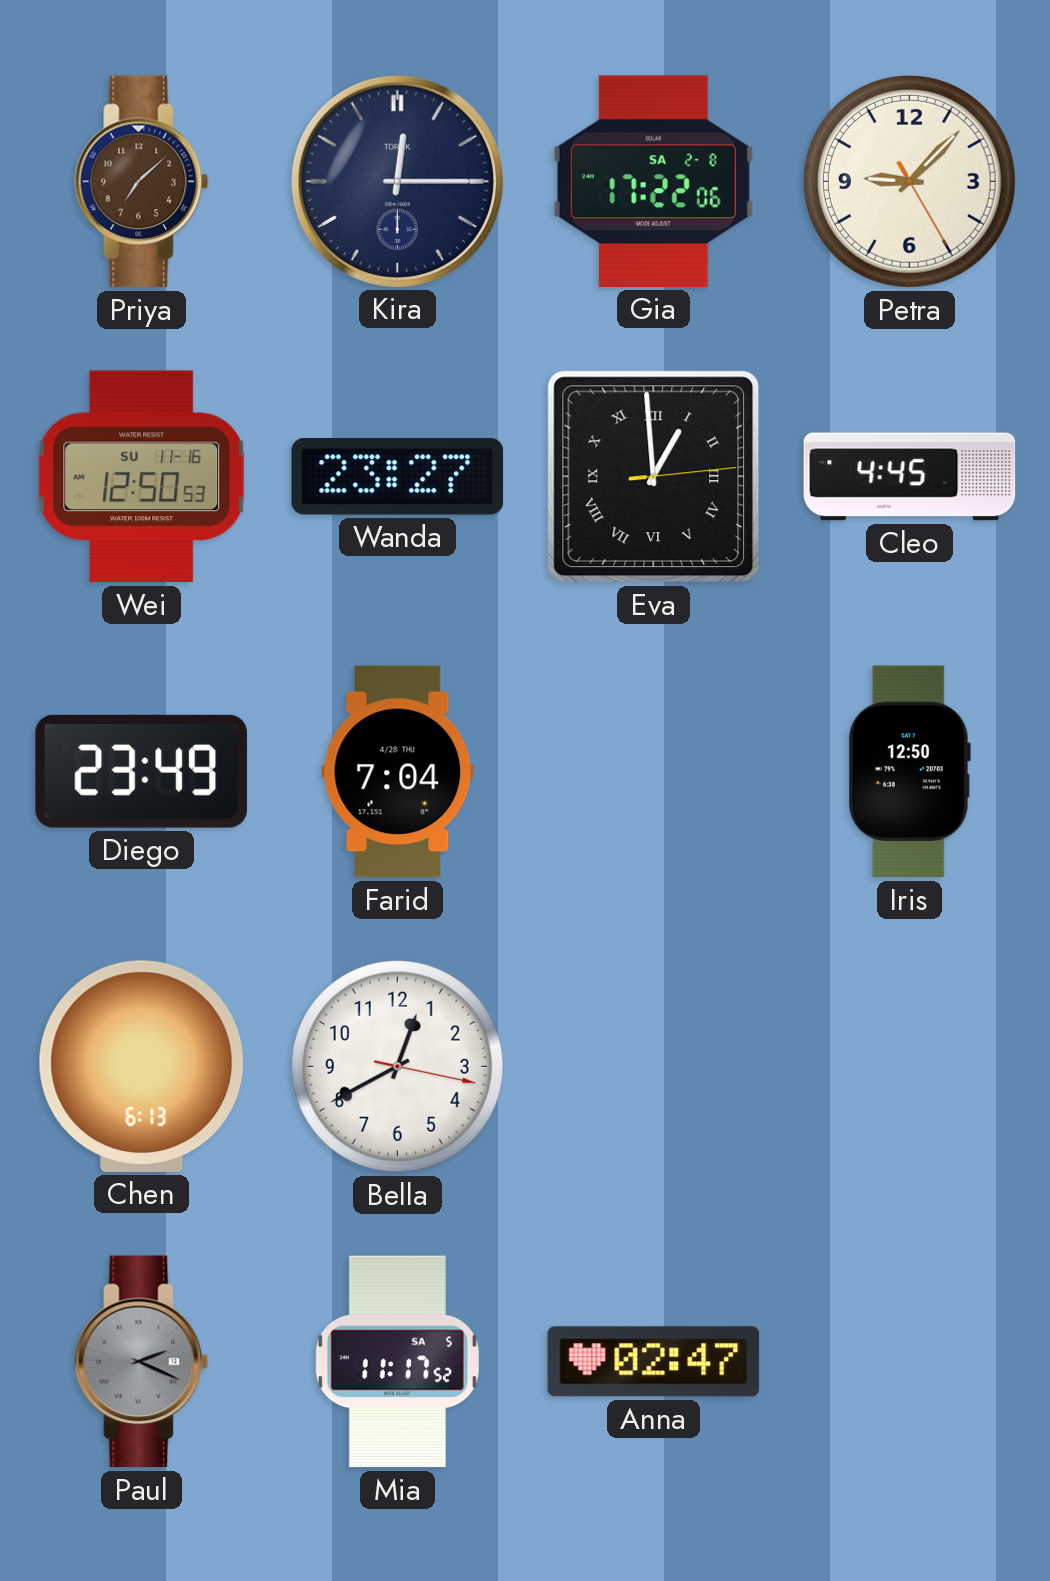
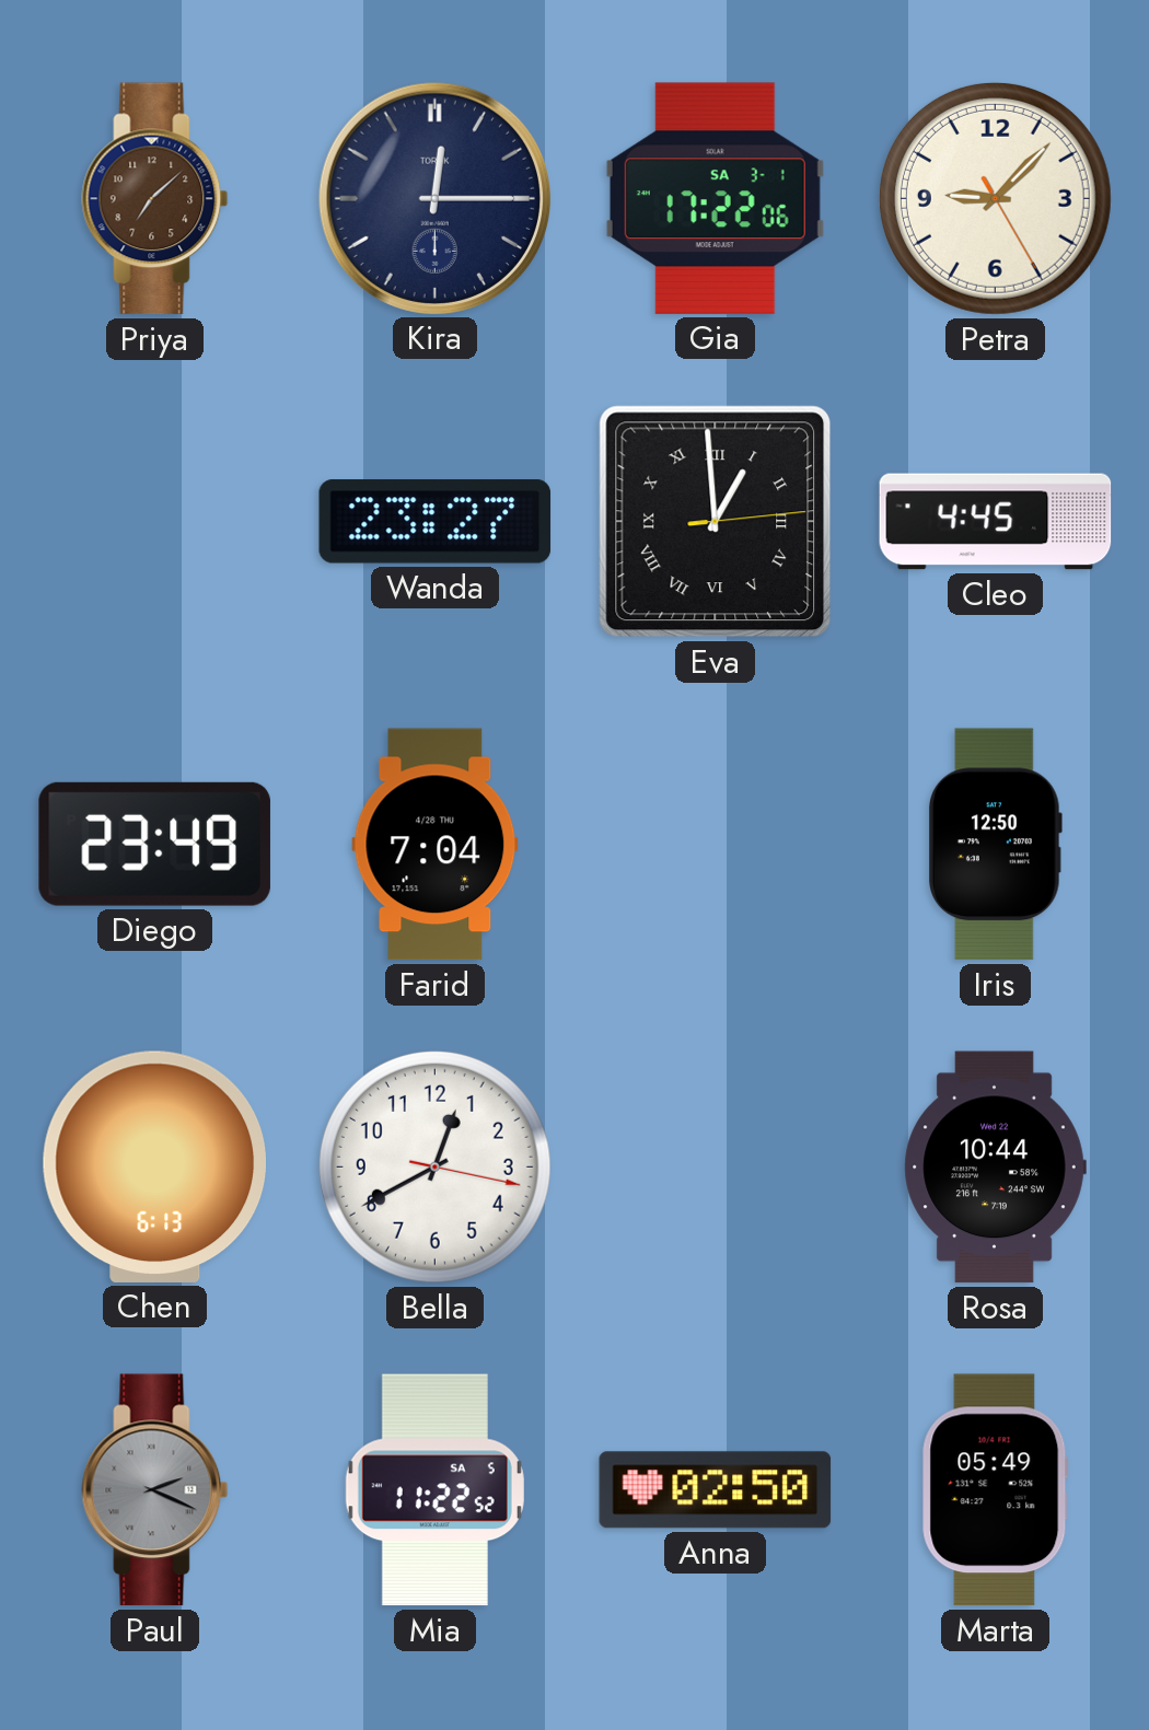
Gia date: SA 2-8 -> SA 3-1
Wei: 12:50 -> none
Rosa: none -> 10:44
Mia: 11:17 -> 11:22
Anna: 02:47 -> 02:50
Marta: none -> 05:49
